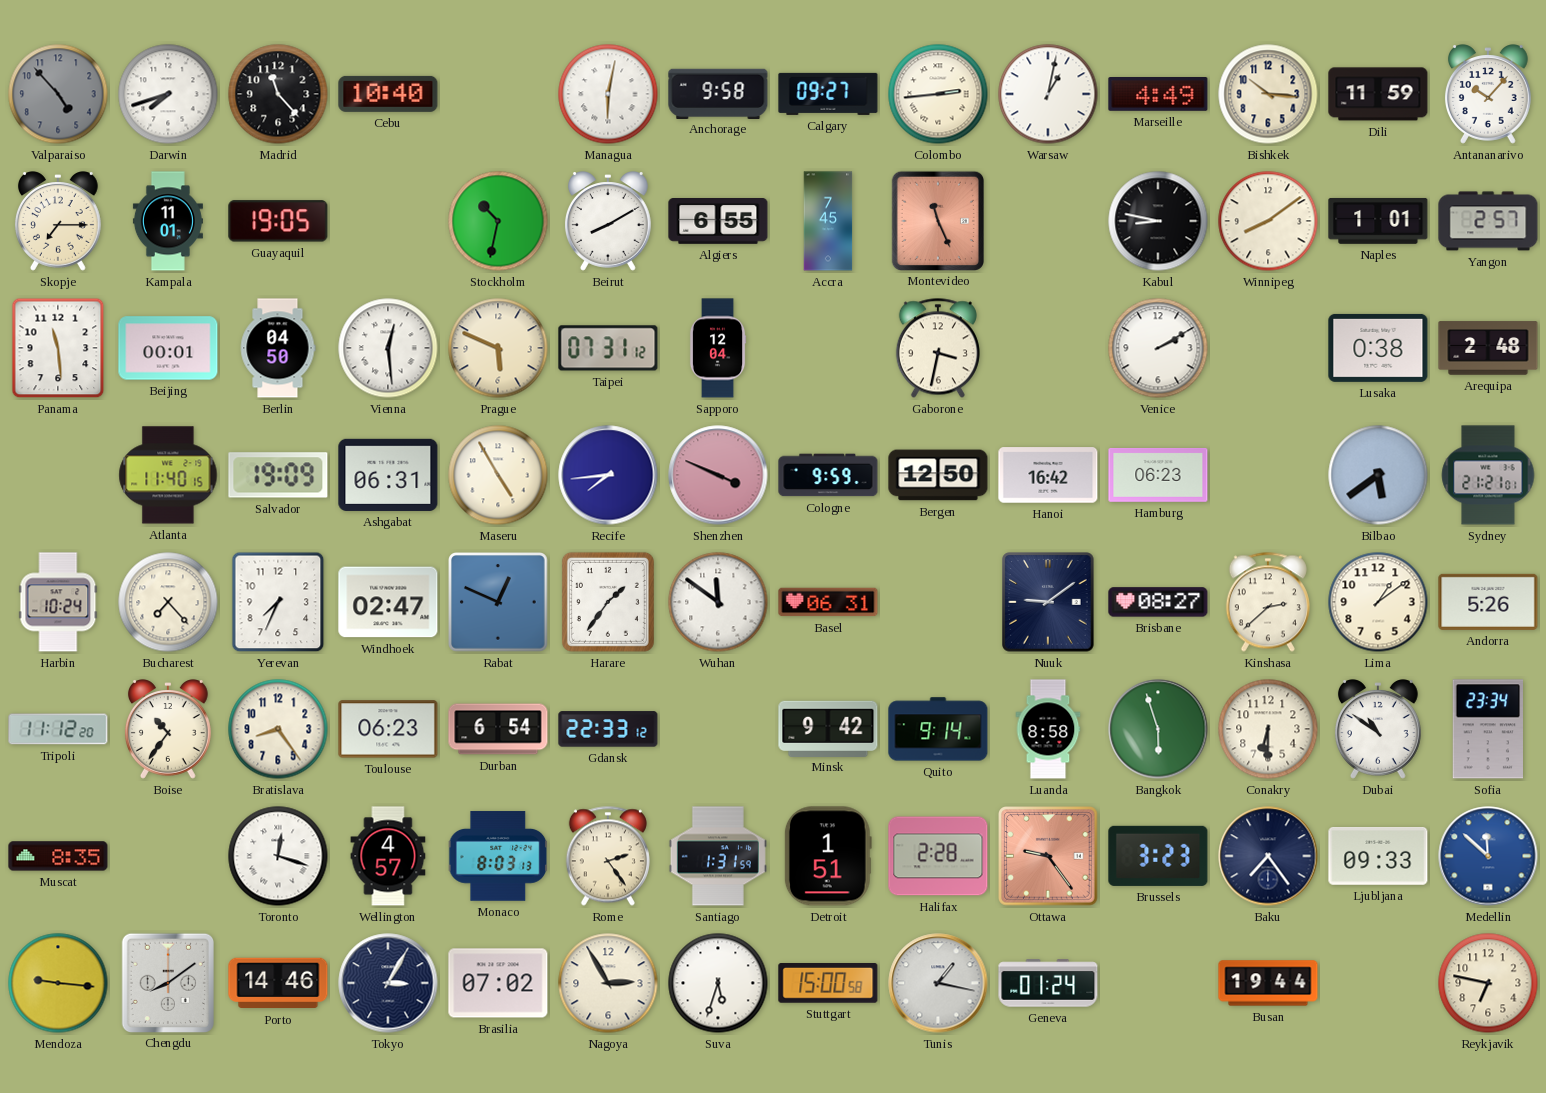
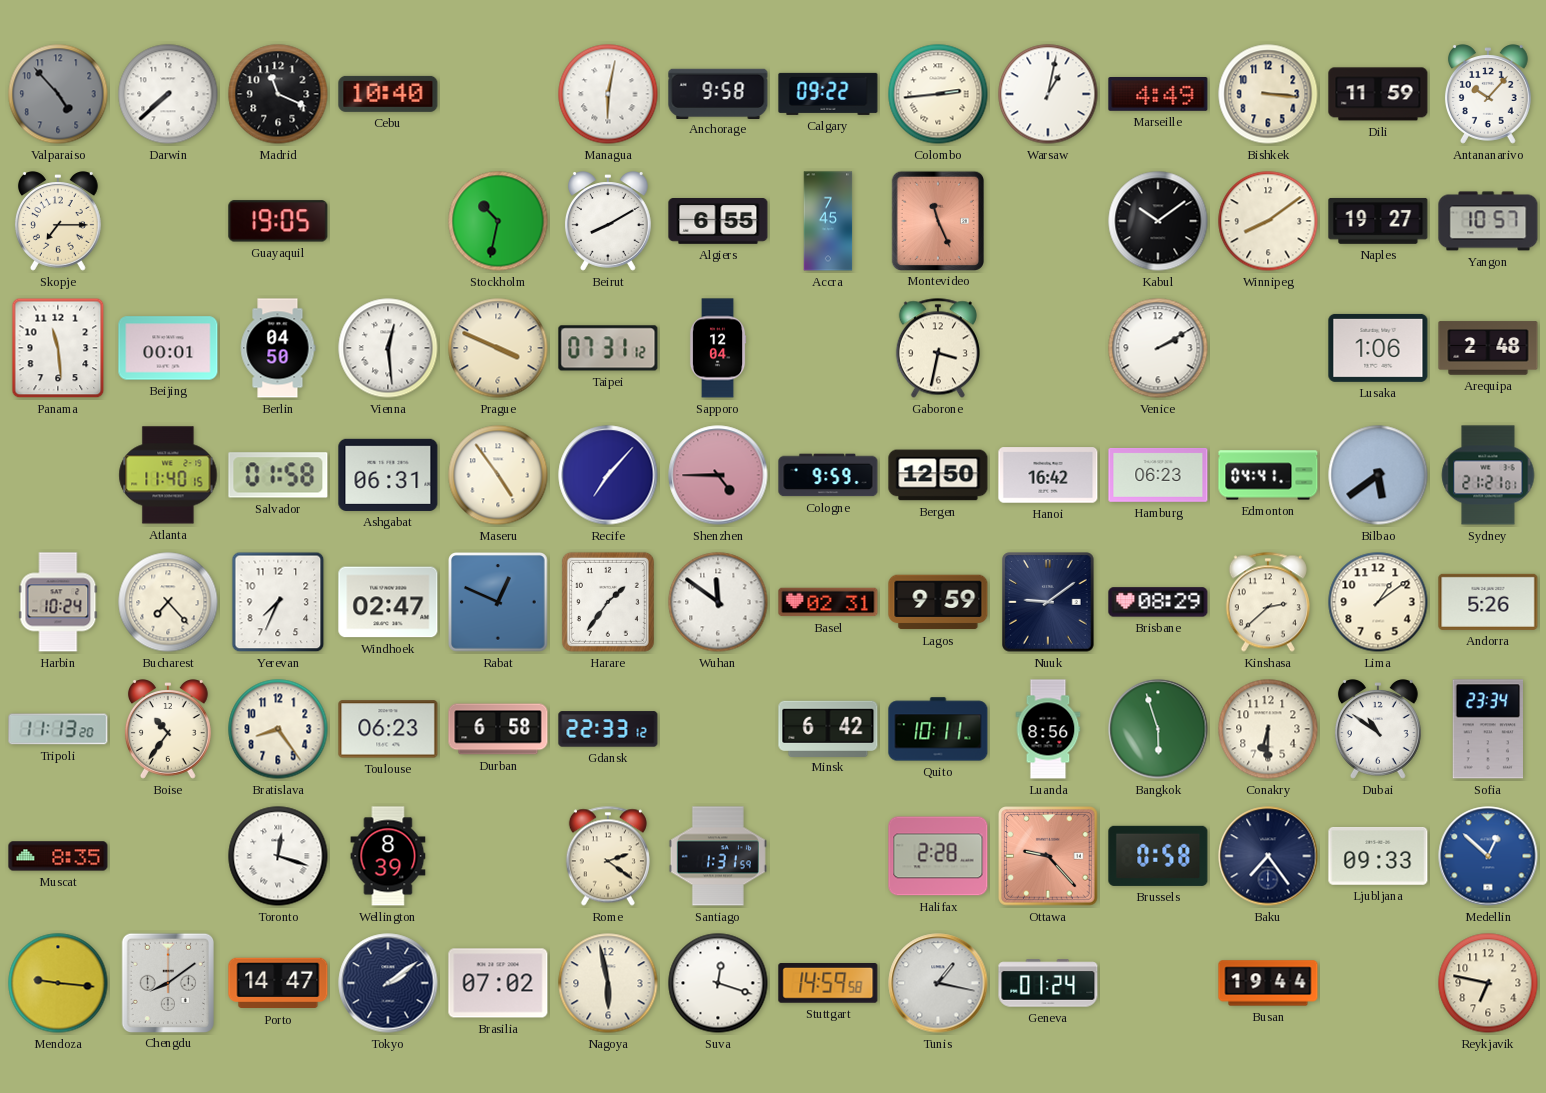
Darwin: 7:42 -> 7:38
Madrid: 11:23 -> 11:19
Calgary: 09:27 -> 09:22
Bishkek: 10:16 -> 3:16
Kampala: 11:01 -> none
Kabul: 8:47 -> 10:09
Naples: 1:01 -> 19:27
Yangon: 2:57 -> 10:57
Prague: 5:49 -> 3:49
Lusaka: 0:38 -> 1:06
Salvador: 19:09 -> 01:58
Maseru: 4:55 -> 4:54
Recife: 7:44 -> 7:07
Shenzhen: 3:49 -> 4:45
Edmonton: none -> 04:41
Basel: 06:31 -> 02:31
Lagos: none -> 9:59
Brisbane: 08:27 -> 08:29
Tripoli: 11:12 -> 11:13
Durban: 6:54 -> 6:58
Minsk: 9:42 -> 6:42
Quito: 9:14 -> 10:11
Luanda: 8:58 -> 8:56
Wellington: 4:57 -> 8:39
Monaco: 8:03 -> none
Rome: 2:24 -> 2:21
Detroit: 1:51 -> none
Ottawa: 9:24 -> 9:23
Brussels: 3:23 -> 0:58
Medellin: 11:52 -> 12:52
Porto: 14:46 -> 14:47
Tokyo: 3:05 -> 2:09
Nagoya: 2:55 -> 5:58
Suva: 5:33 -> 12:18
Stuttgart: 15:00 -> 14:59
